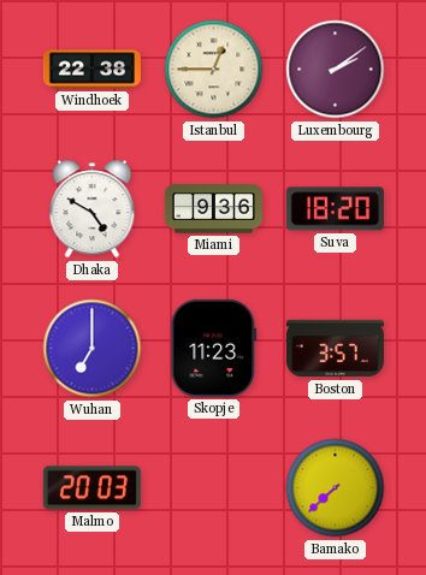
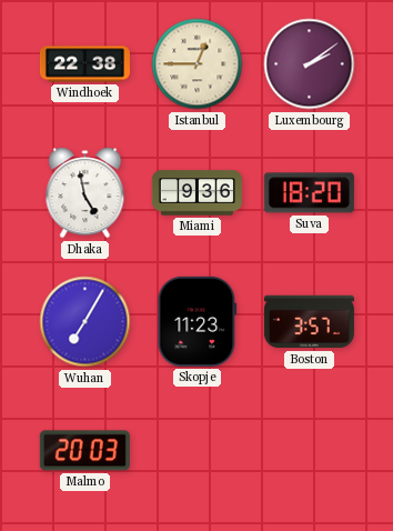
Dhaka: 4:50 -> 4:58
Wuhan: 7:00 -> 7:05
Bamako: 7:38 -> none
